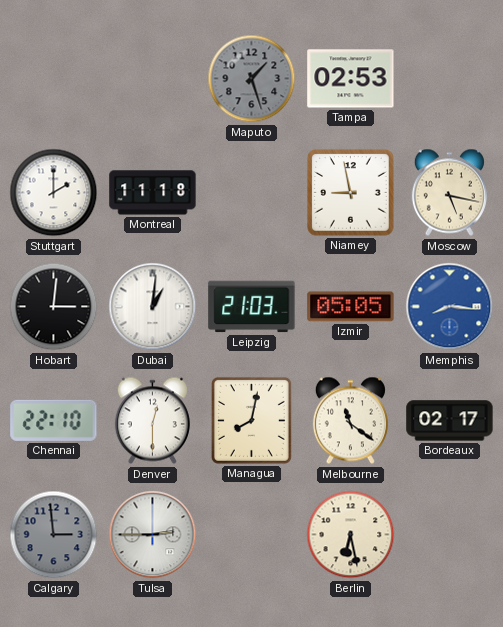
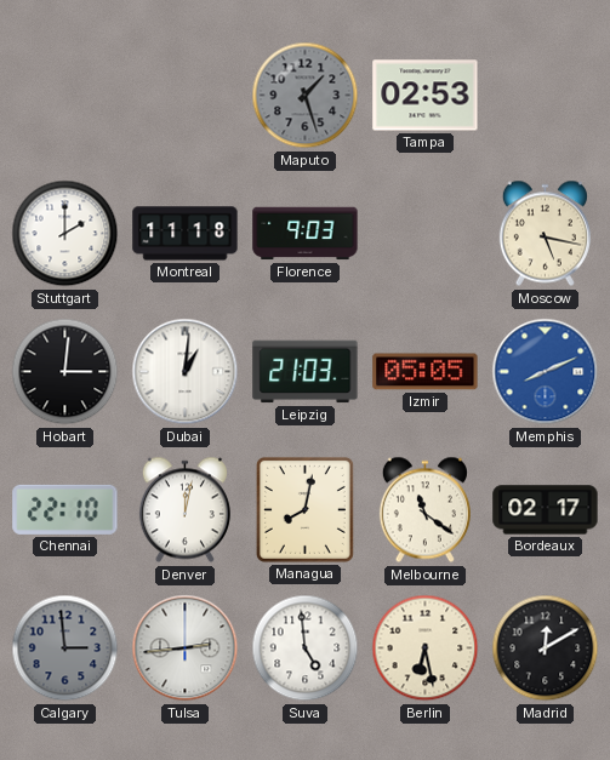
Florence: none -> 9:03
Niamey: 8:58 -> none
Memphis: 8:16 -> 8:11
Denver: 12:30 -> 12:02
Tulsa: 2:45 -> 2:44
Suva: none -> 4:59
Madrid: none -> 12:10
